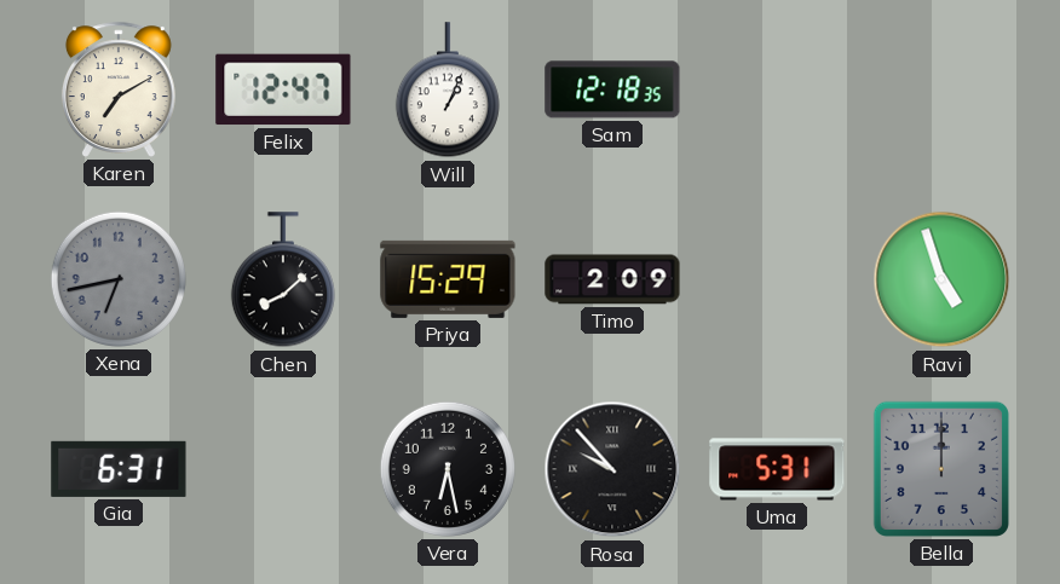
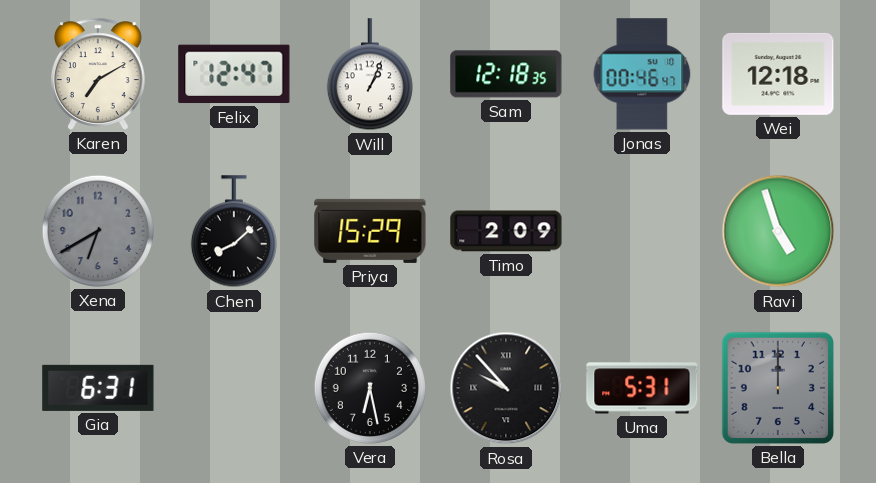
Jonas: none -> 00:46
Wei: none -> 12:18
Xena: 6:43 -> 6:40
